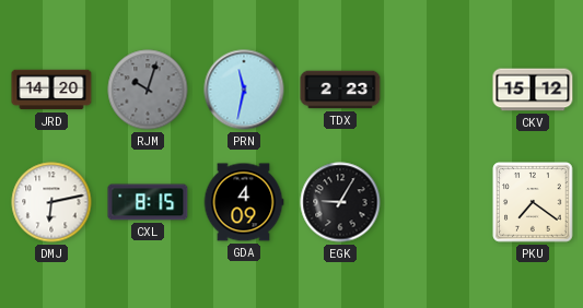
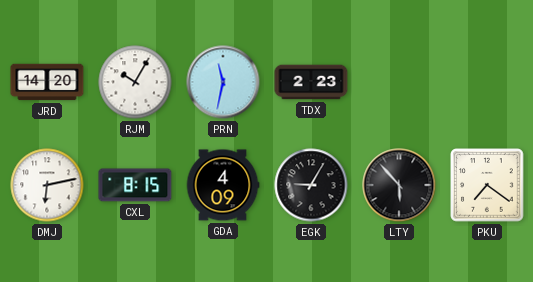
RJM: 10:03 -> 10:05
RJM dial: grey -> white
CKV: 15:12 -> none
LTY: none -> 5:53
